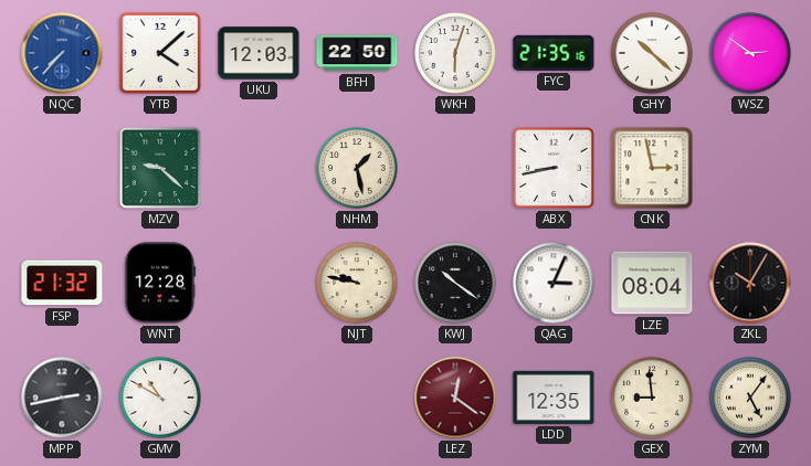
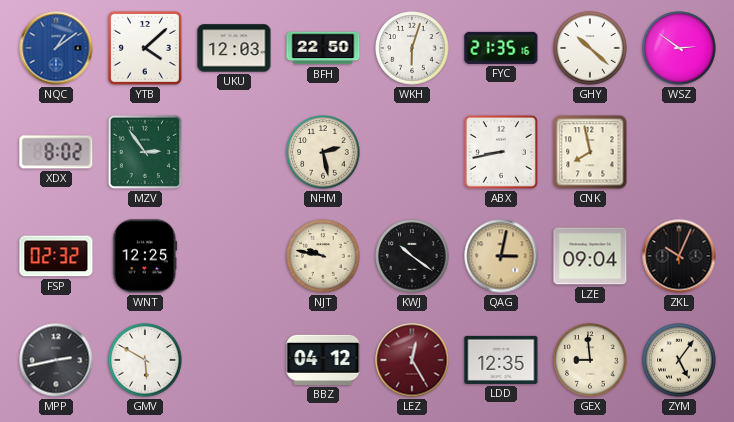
NQC: 7:37 -> 1:09
XDX: none -> 8:02
MZV: 9:22 -> 2:54
NHM: 1:28 -> 2:28
CNK: 2:58 -> 7:58
FSP: 21:32 -> 02:32
WNT: 12:28 -> 12:25
QAG: 3:04 -> 3:02
QAG dial: white -> champagne
LZE: 08:04 -> 09:04
ZKL: 10:05 -> 10:04
GMV: 10:50 -> 5:50
BBZ: none -> 04:12
LEZ: 12:21 -> 12:25
